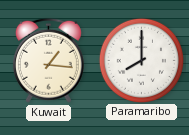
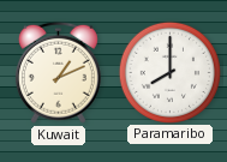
Kuwait: 1:16 -> 1:11
